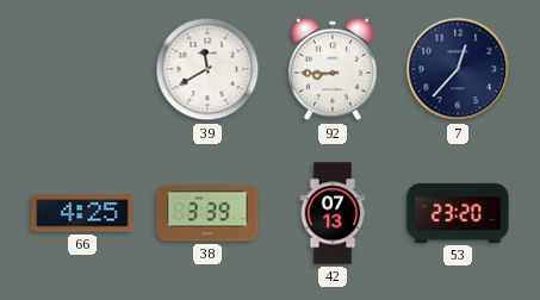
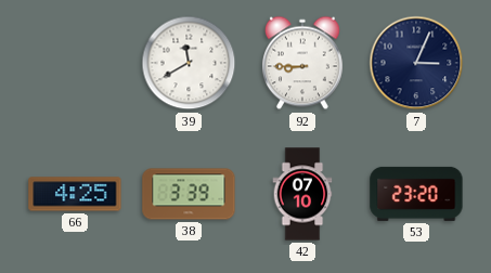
7: 12:37 -> 3:04
42: 07:13 -> 07:10
